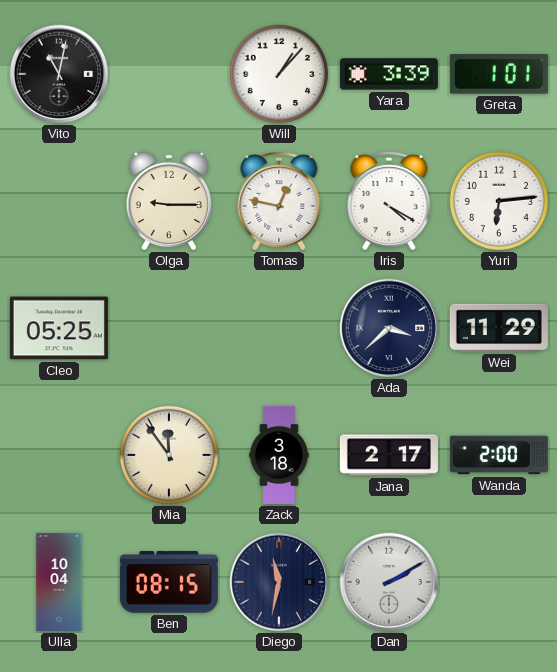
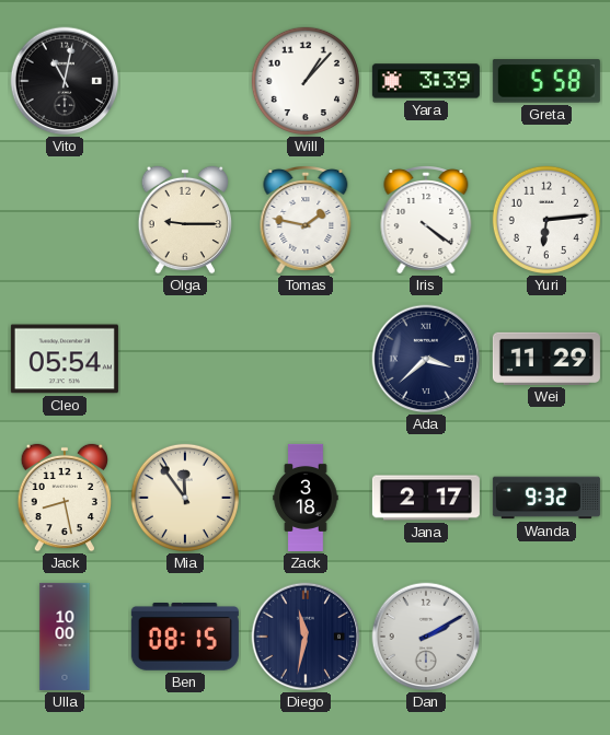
Greta: 1:01 -> 5:58
Tomas: 12:47 -> 1:47
Iris: 4:20 -> 4:21
Cleo: 05:25 -> 05:54
Jack: none -> 8:28
Wanda: 2:00 -> 9:32
Ulla: 10:04 -> 10:00
